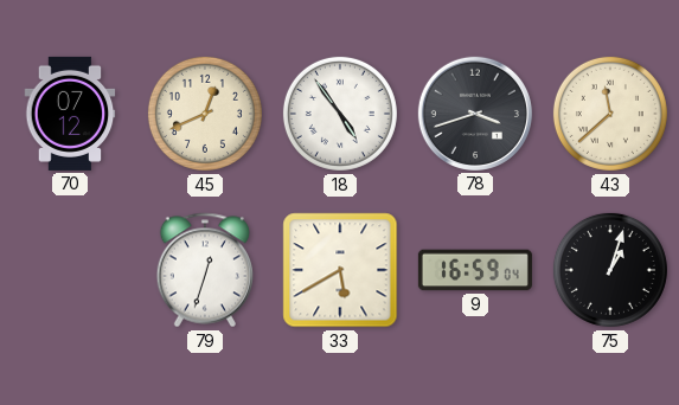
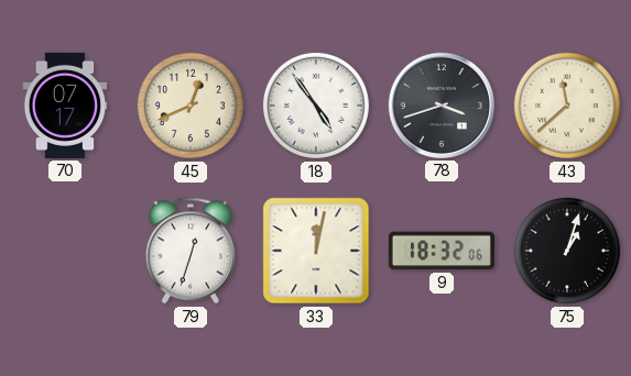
70: 07:12 -> 07:17
33: 5:40 -> 12:02
9: 16:59 -> 18:32
